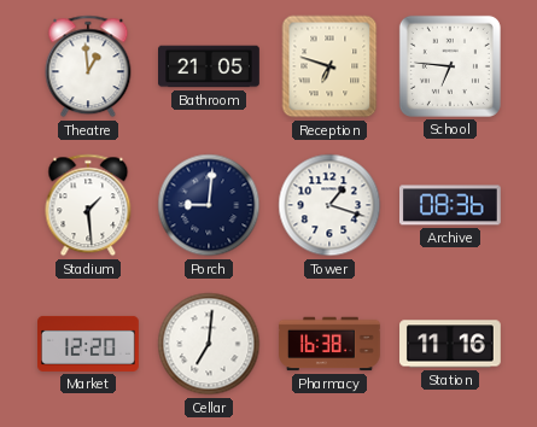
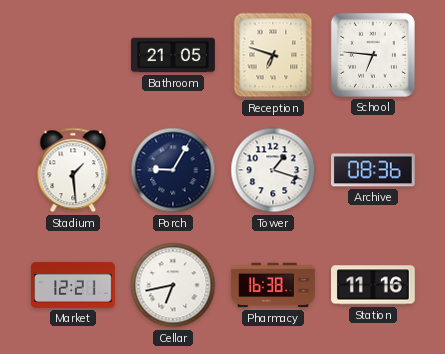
Theatre: 12:59 -> none
Porch: 9:01 -> 9:05
Market: 12:20 -> 12:21
Cellar: 7:01 -> 6:43
